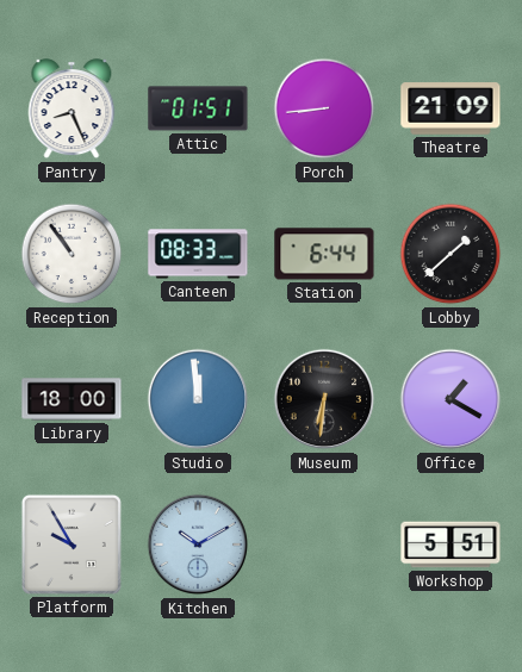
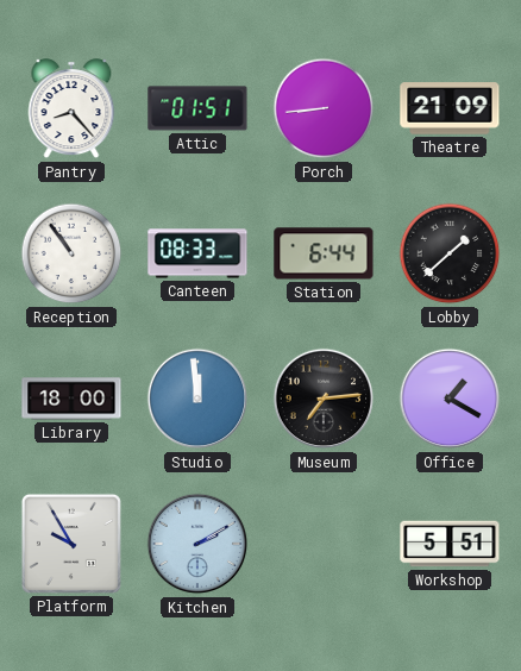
Pantry: 8:26 -> 8:23
Museum: 6:31 -> 7:14
Kitchen: 10:10 -> 2:10
